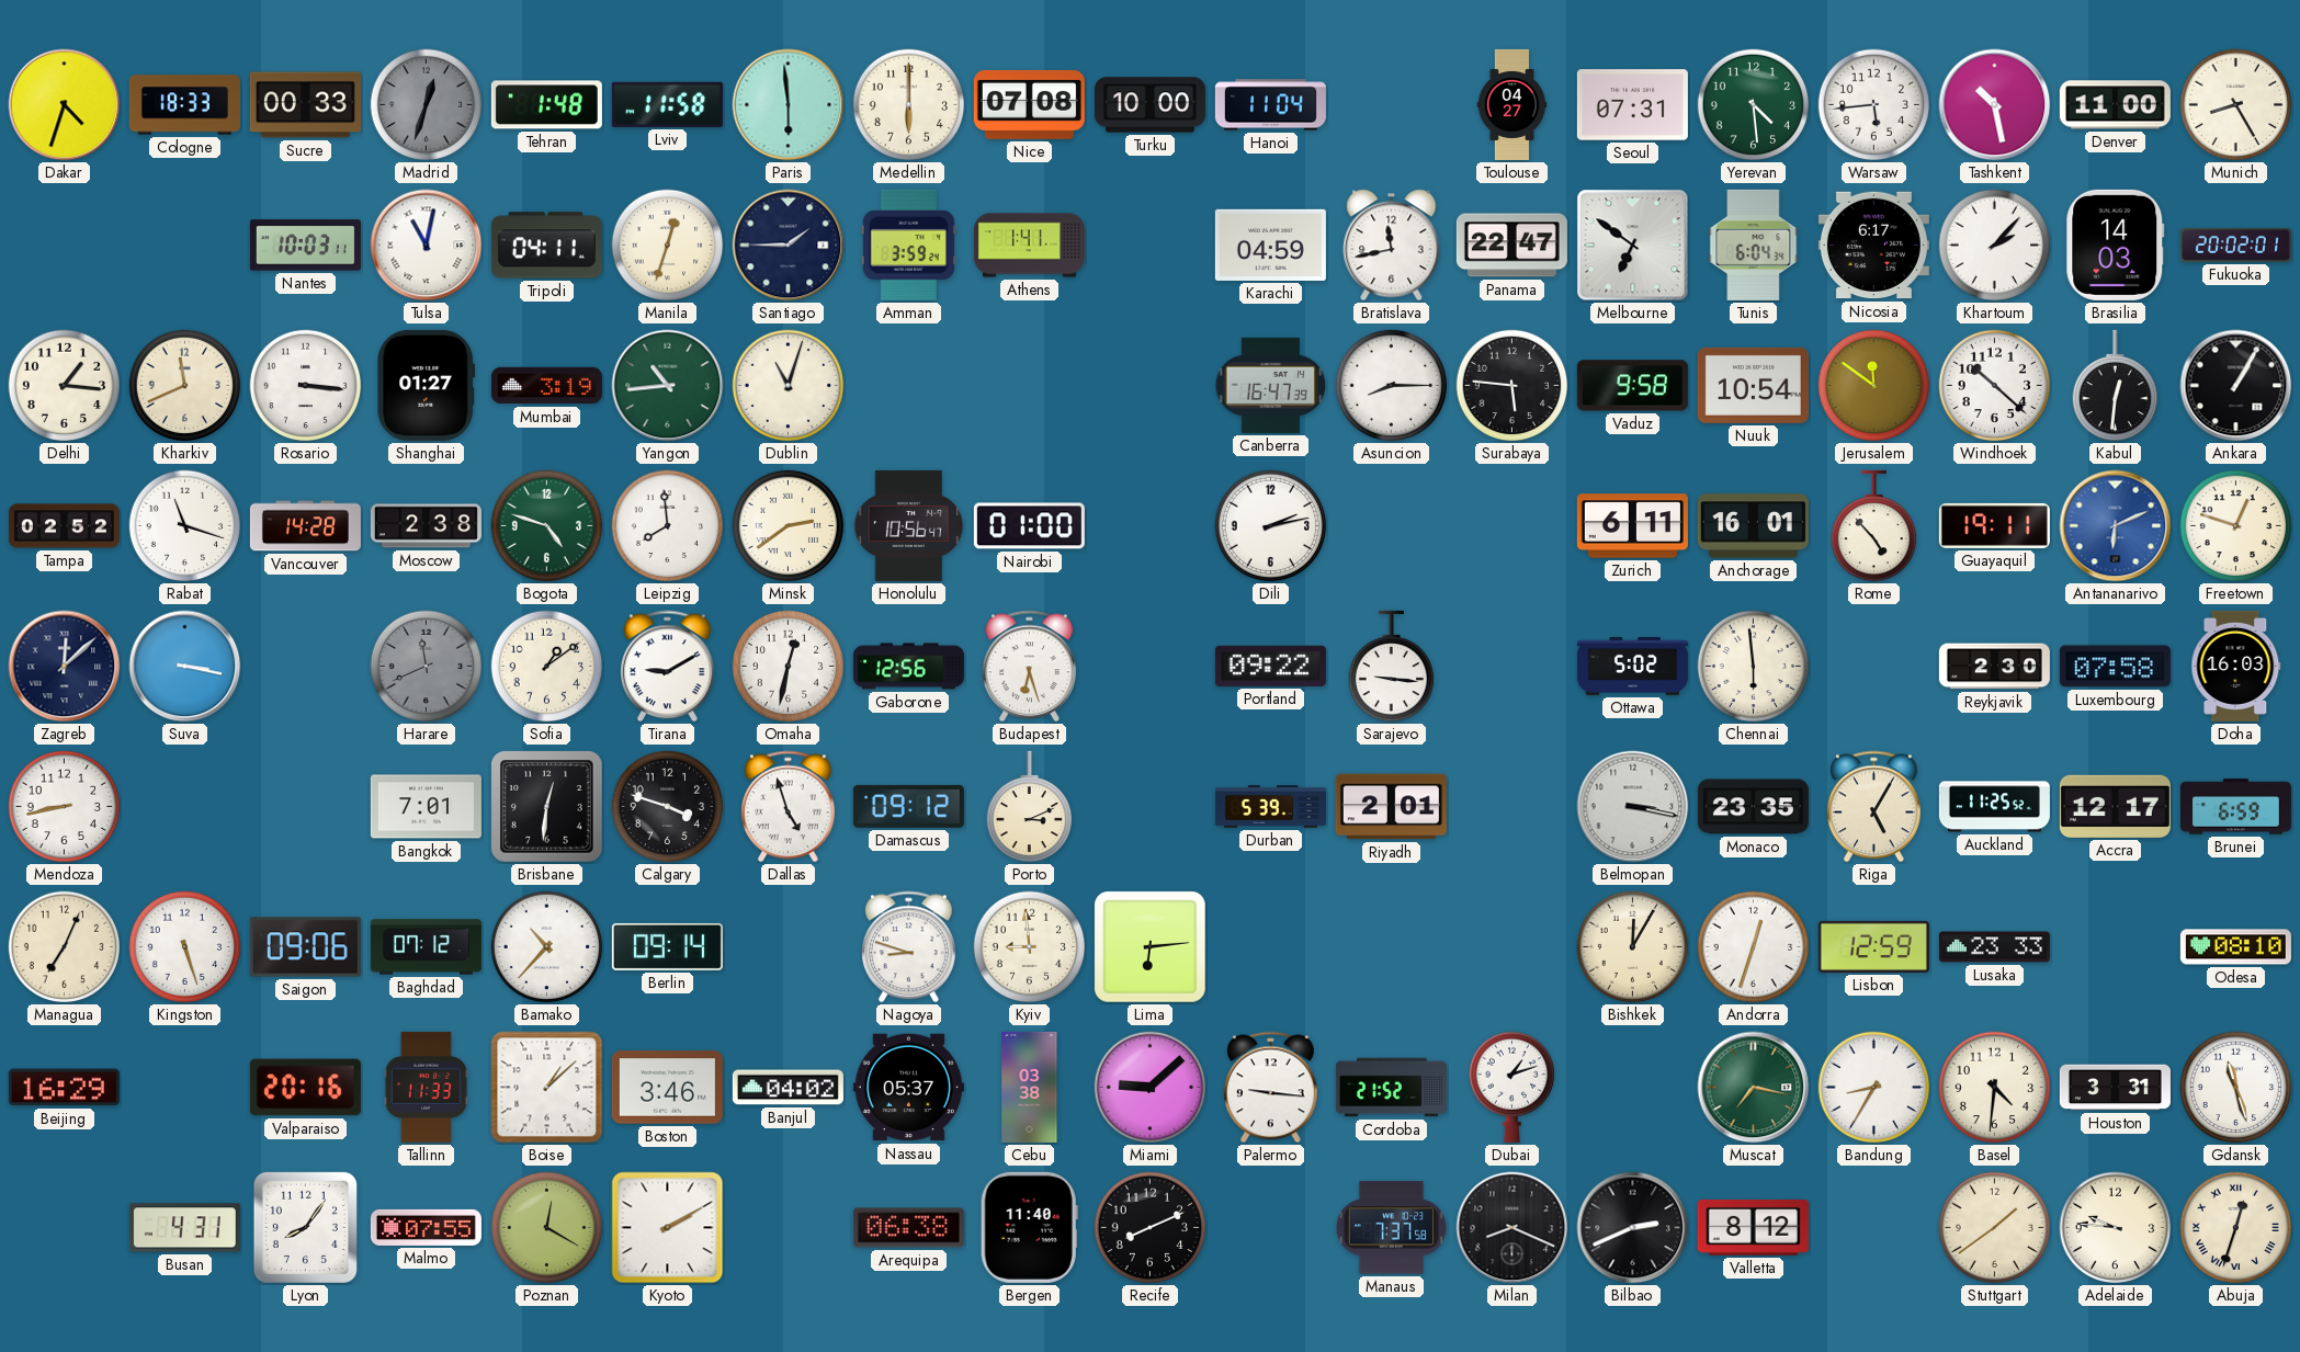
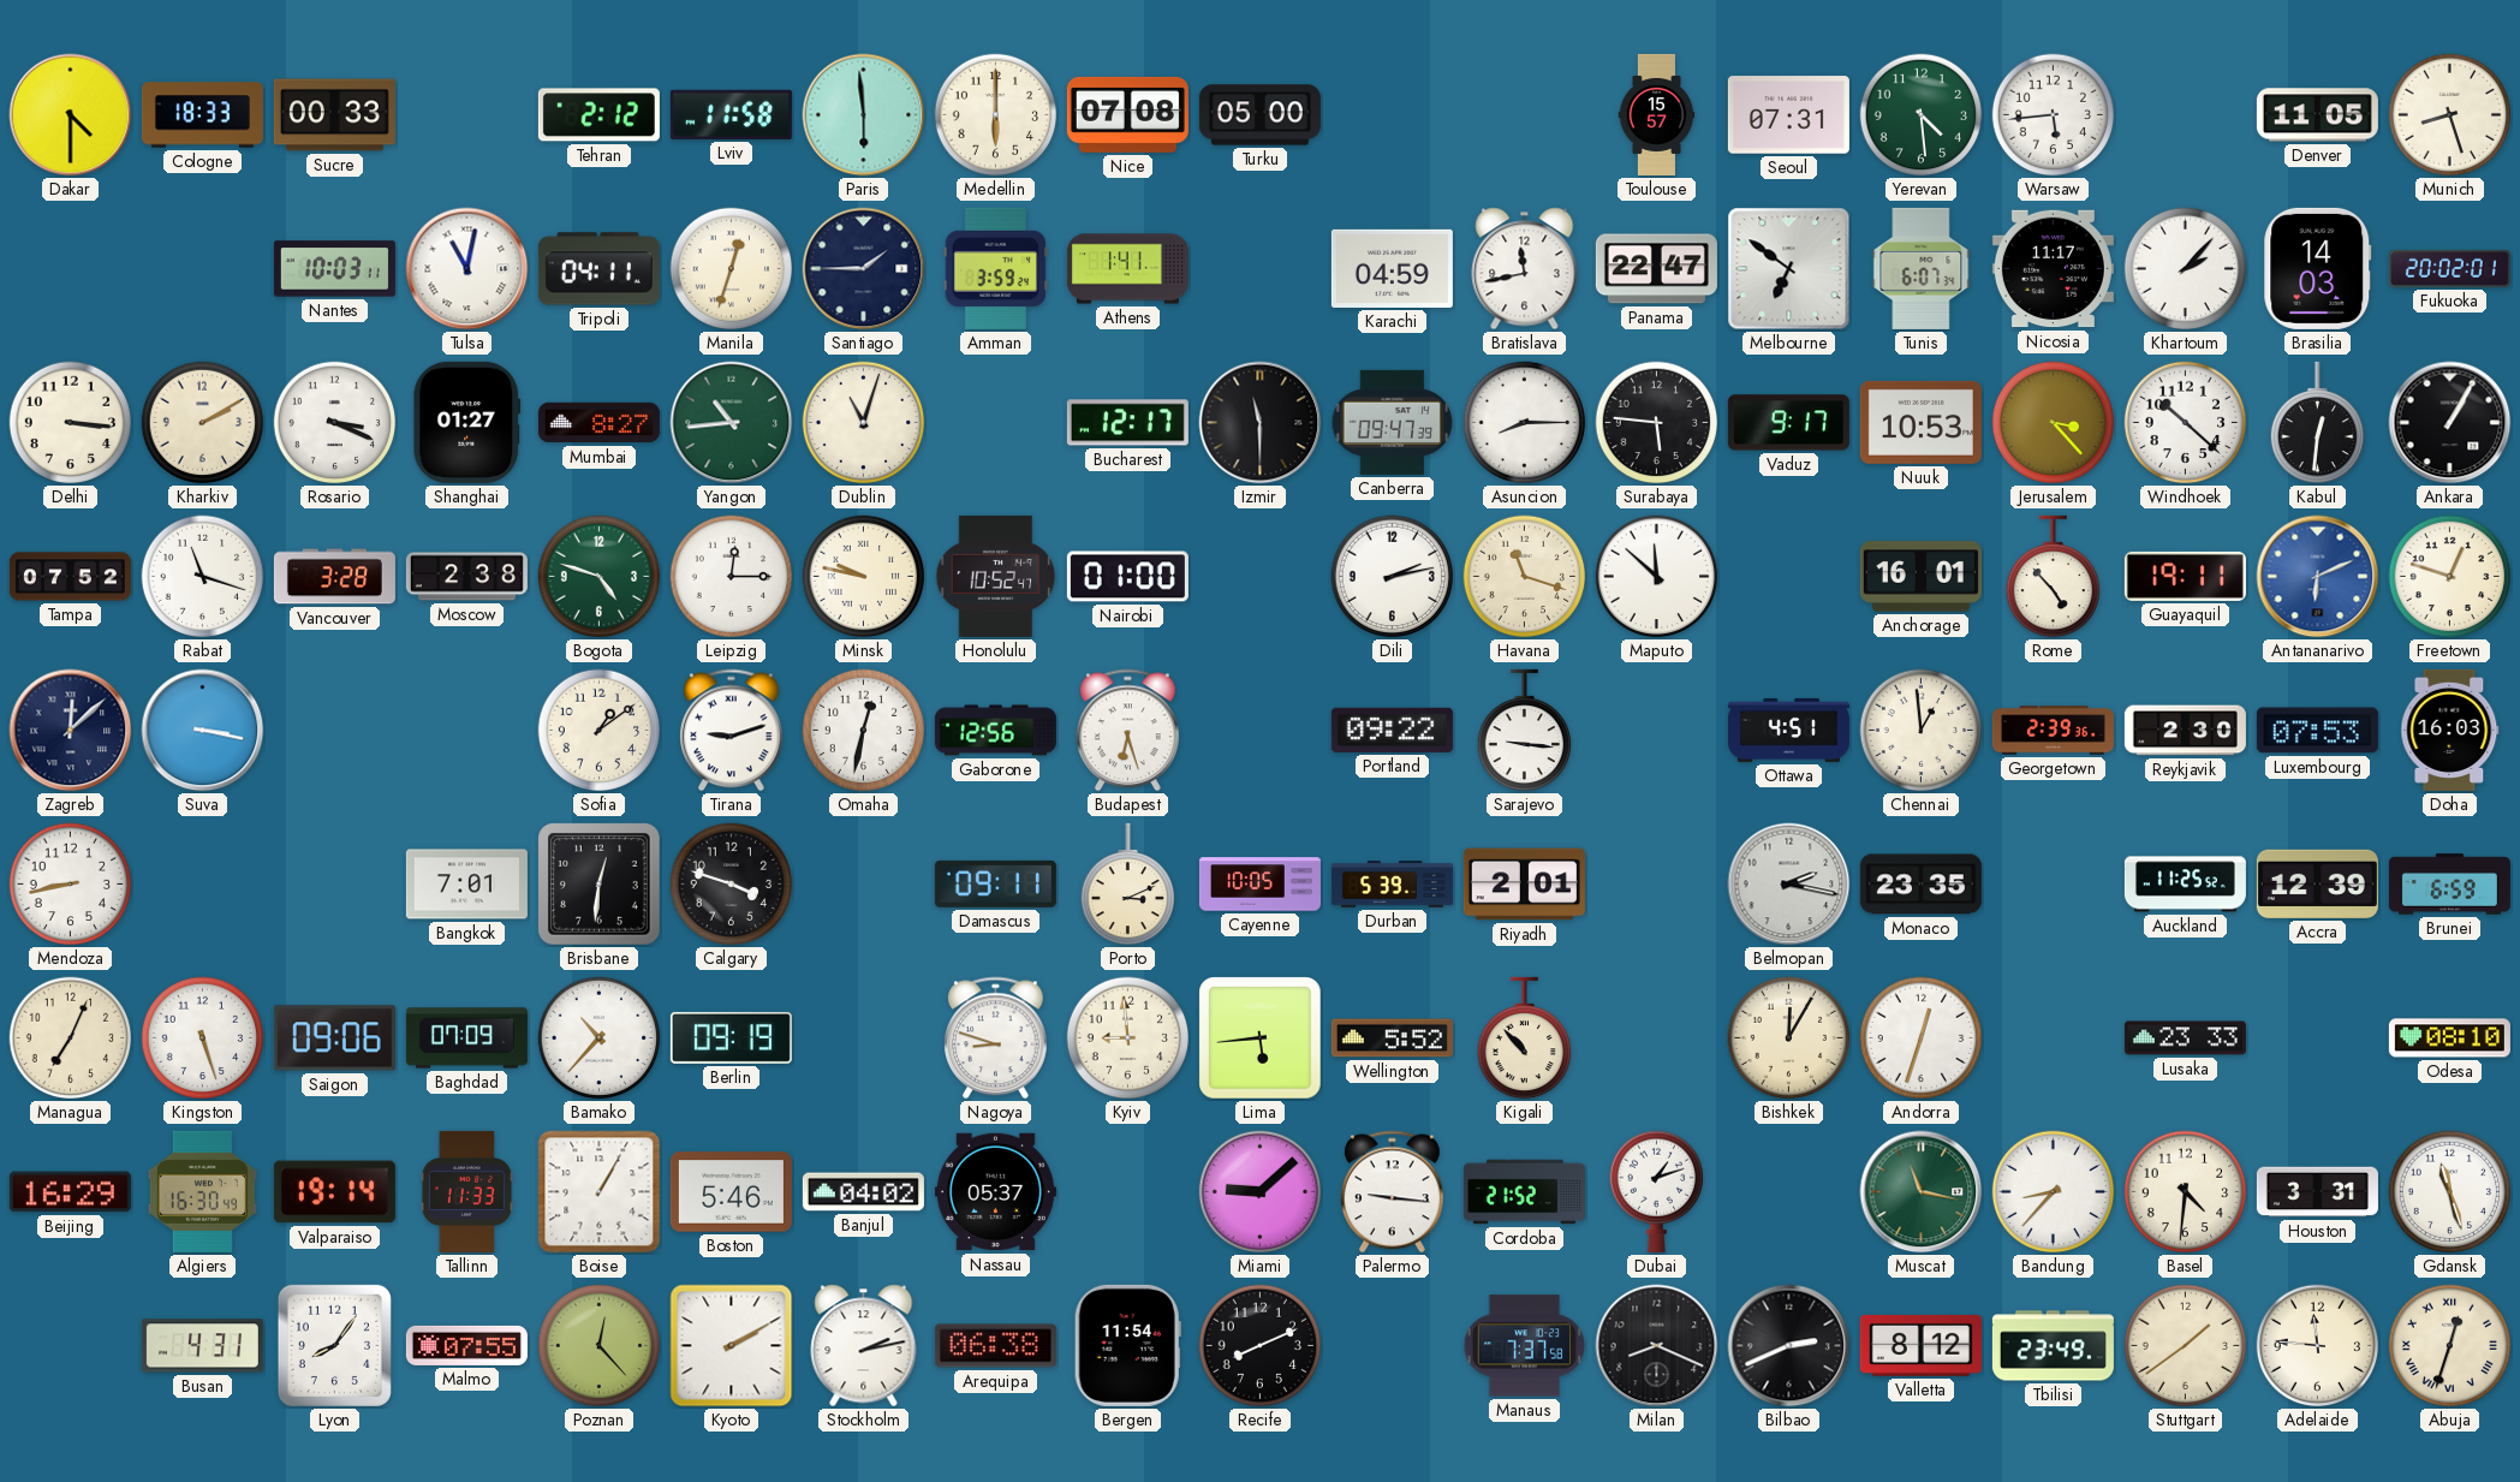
Dakar: 4:33 -> 4:30
Madrid: 12:33 -> none
Tehran: 1:48 -> 2:12
Turku: 10:00 -> 05:00
Hanoi: 11:04 -> none
Toulouse: 04:27 -> 15:57
Tashkent: 10:28 -> none
Denver: 11:00 -> 11:05
Munich: 8:25 -> 8:27
Tunis: 6:04 -> 6:07
Nicosia: 6:17 -> 11:17
Delhi: 1:16 -> 3:16
Kharkiv: 11:41 -> 2:10
Rosario: 3:16 -> 3:19
Mumbai: 3:19 -> 8:27
Bucharest: none -> 12:17
Izmir: none -> 11:30
Canberra: 16:47 -> 09:47
Vaduz: 9:58 -> 9:17
Nuuk: 10:54 -> 10:53
Jerusalem: 11:51 -> 3:23
Tampa: 02:52 -> 07:52
Vancouver: 14:28 -> 3:28
Leipzig: 7:59 -> 12:15
Minsk: 2:39 -> 9:47
Honolulu: 10:56 -> 10:52
Havana: none -> 11:18
Maputo: none -> 11:52
Zurich: 6:11 -> none
Harare: 11:41 -> none
Tirana: 9:10 -> 9:12
Ottawa: 5:02 -> 4:51
Chennai: 5:59 -> 12:59
Georgetown: none -> 2:39
Luxembourg: 07:58 -> 07:53
Dallas: 4:57 -> none
Damascus: 09:12 -> 09:11
Cayenne: none -> 10:05
Belmopan: 3:17 -> 2:17
Riga: 5:05 -> none
Accra: 12:17 -> 12:39
Baghdad: 07:12 -> 07:09
Berlin: 09:14 -> 09:19
Lima: 6:14 -> 5:44
Wellington: none -> 5:52
Kigali: none -> 10:53
Lisbon: 12:59 -> none
Algiers: none -> 16:30
Valparaiso: 20:16 -> 19:14
Boise: 1:08 -> 1:05
Boston: 3:46 -> 5:46
Cebu: 03:38 -> none
Muscat: 7:17 -> 11:17
Bandung: 8:35 -> 8:37
Poznan: 12:20 -> 12:23
Stockholm: none -> 2:13
Bergen: 11:40 -> 11:54
Tbilisi: none -> 23:49
Adelaide: 9:46 -> 11:46
